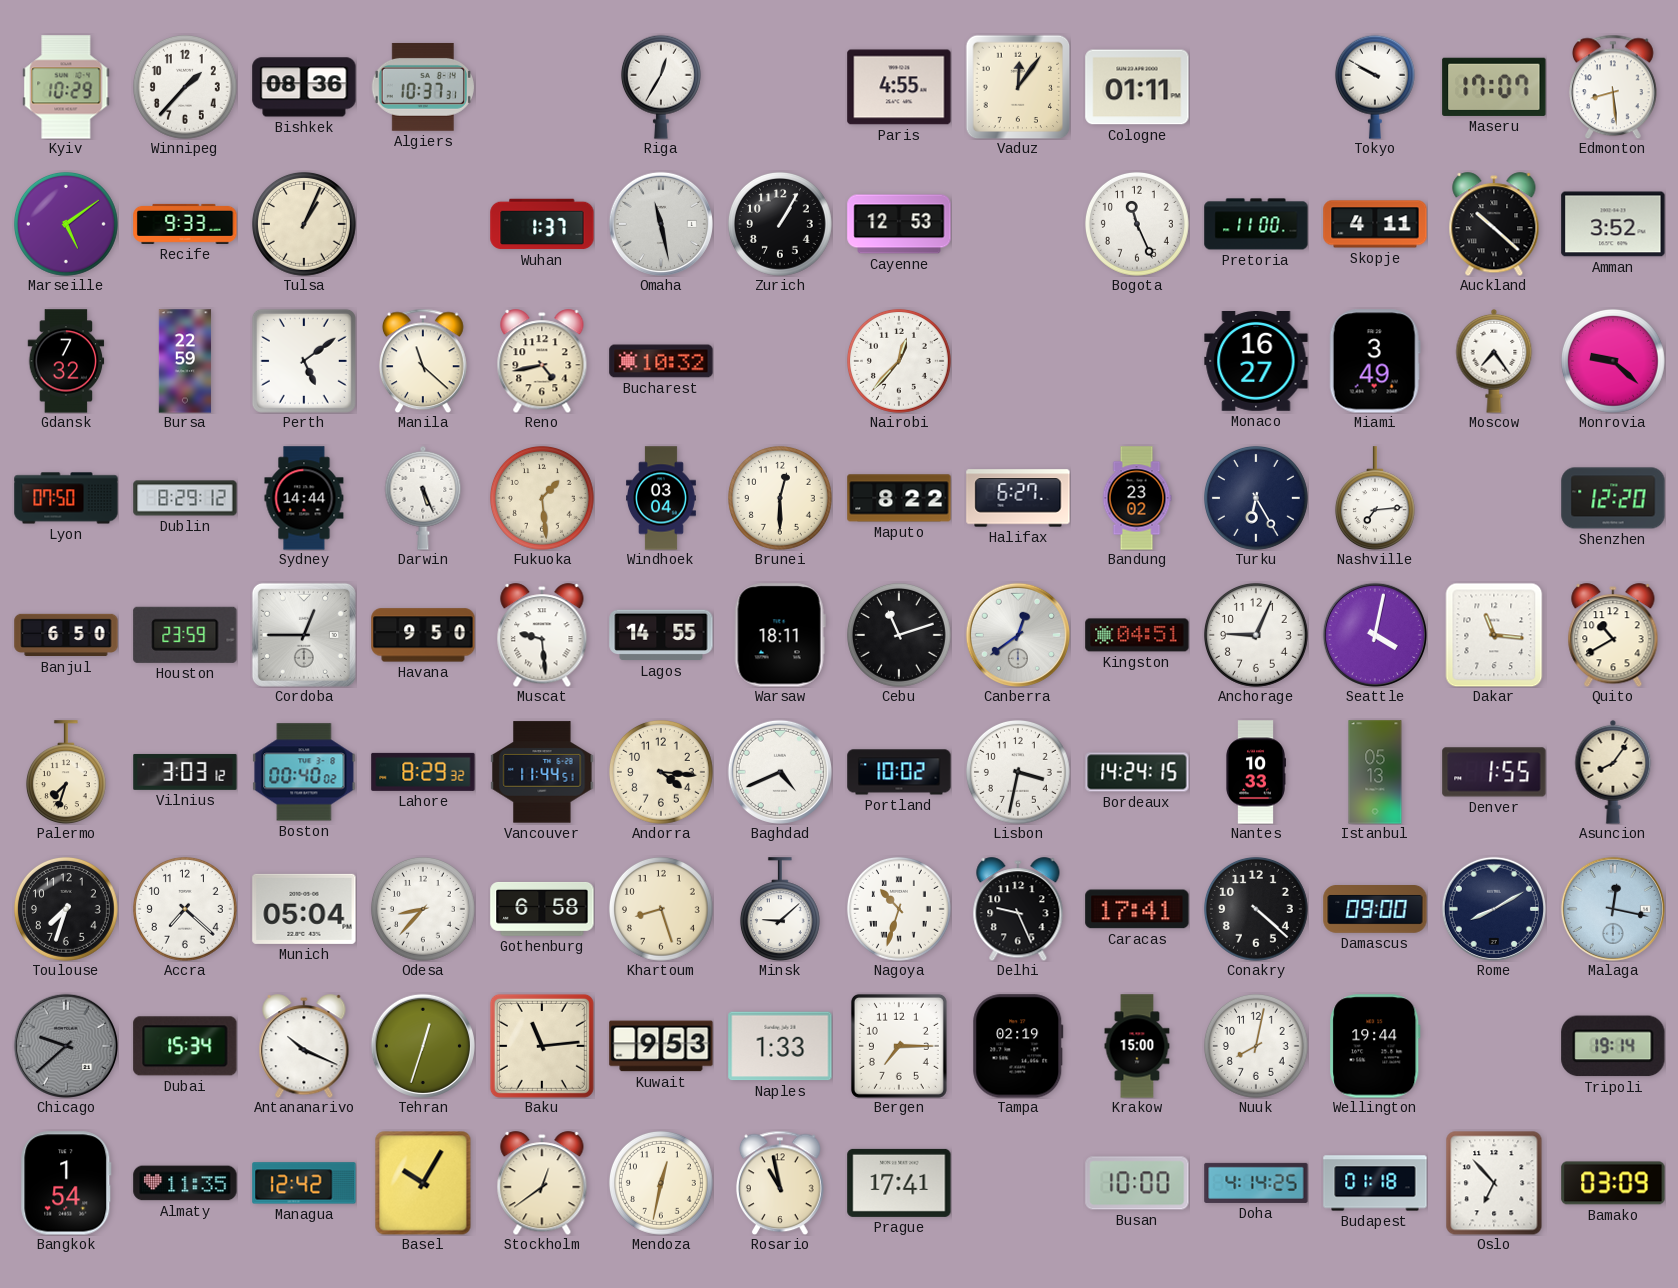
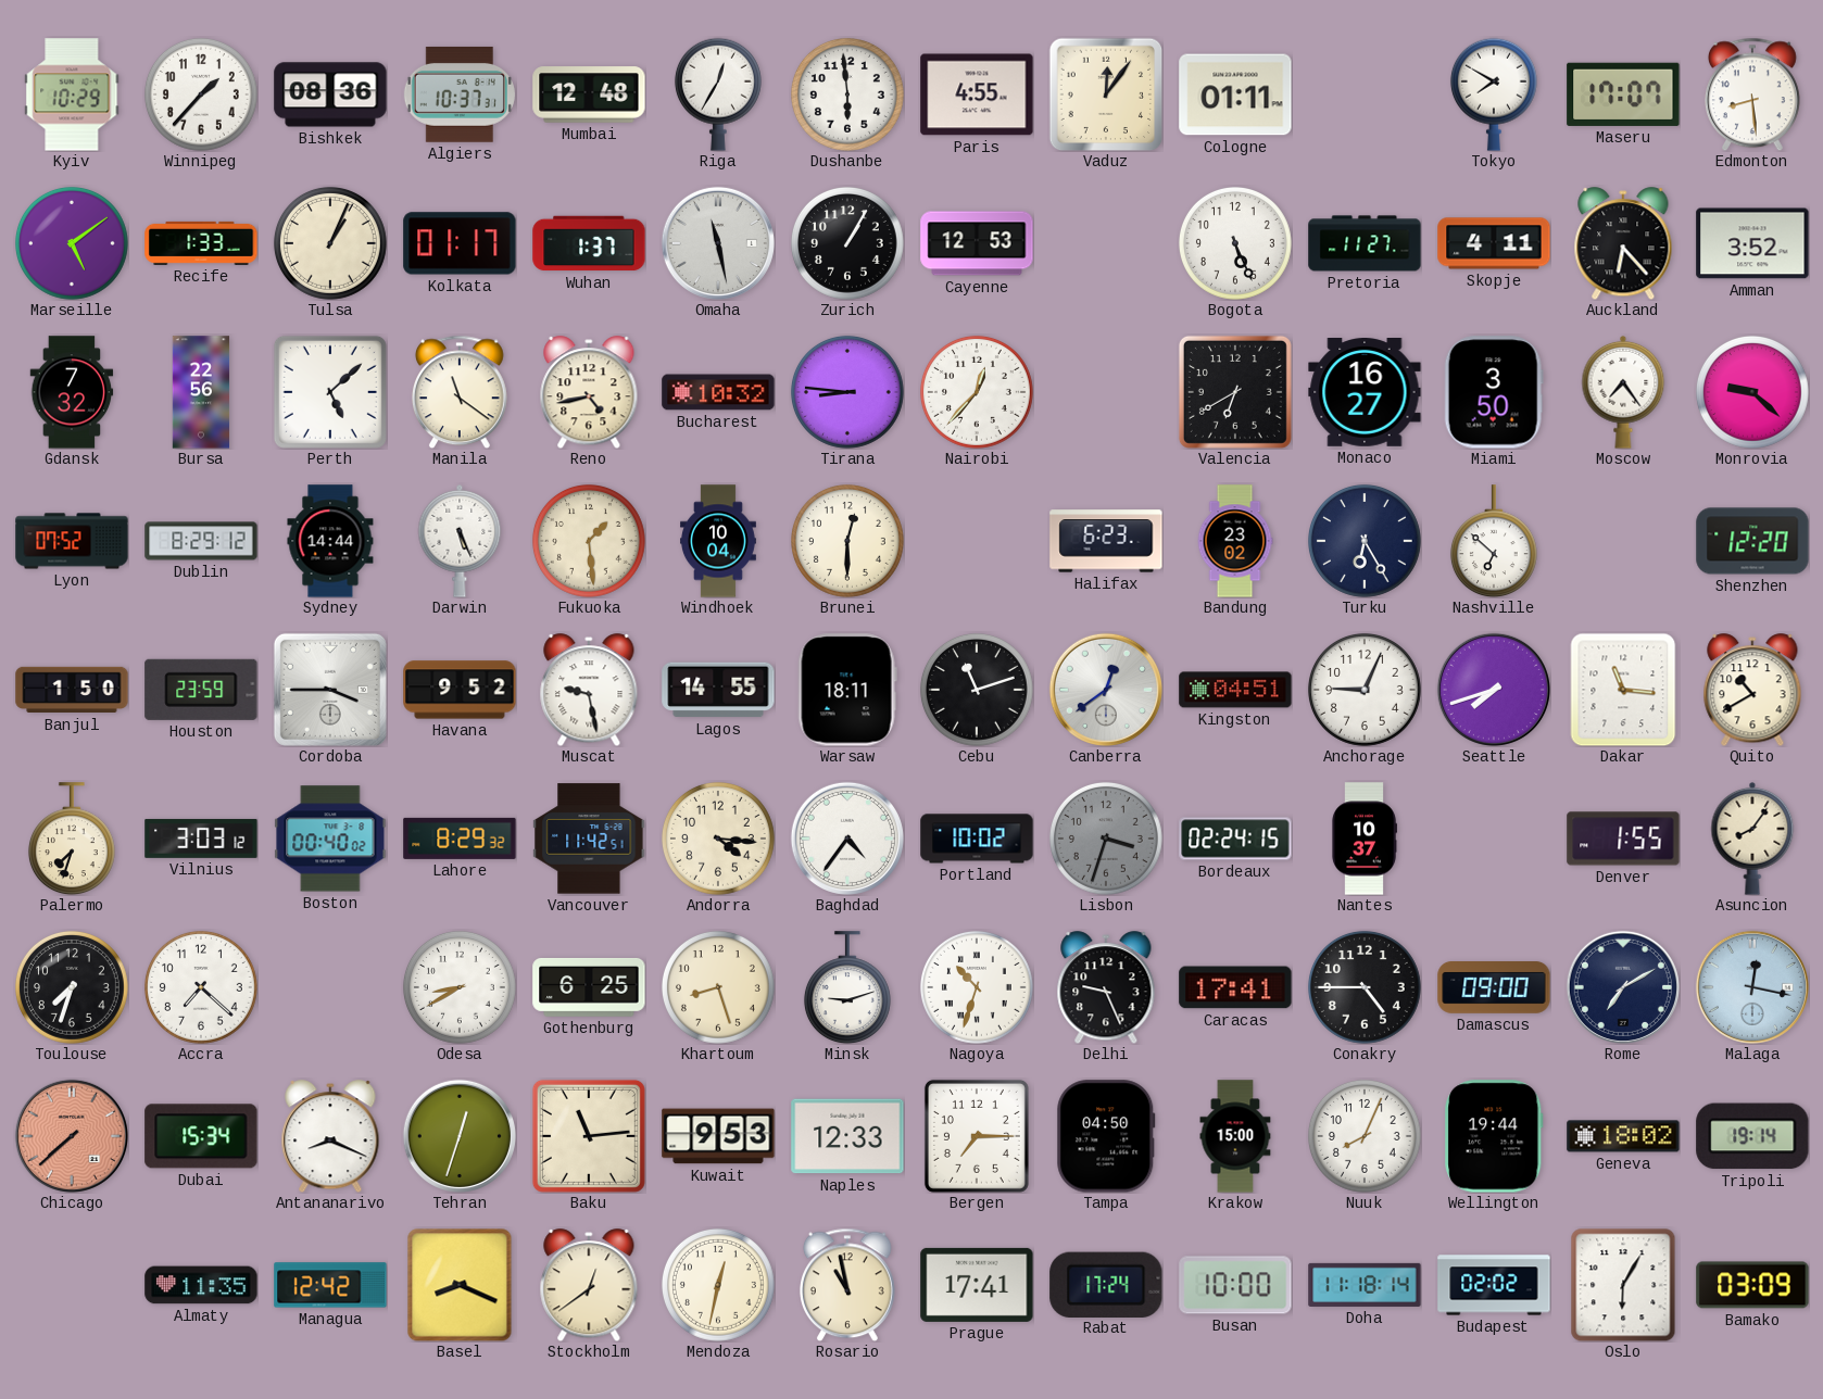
Mumbai: none -> 12:48
Dushanbe: none -> 5:59
Tokyo: 9:50 -> 7:50
Recife: 9:33 -> 1:33
Kolkata: none -> 01:17
Bogota: 11:26 -> 5:26
Pretoria: 11:00 -> 11:27
Auckland: 10:22 -> 6:23
Bursa: 22:59 -> 22:56
Perth: 5:09 -> 5:08
Manila: 11:22 -> 11:21
Tirana: none -> 8:46
Valencia: none -> 6:40
Miami: 3:49 -> 3:50
Lyon: 07:50 -> 07:52
Windhoek: 03:04 -> 10:04
Maputo: 8:22 -> none
Halifax: 6:27 -> 6:23
Nashville: 7:14 -> 6:52
Banjul: 6:50 -> 1:50
Cordoba: 12:45 -> 3:45
Havana: 9:50 -> 9:52
Muscat: 9:29 -> 9:28
Seattle: 4:02 -> 7:42
Vancouver: 11:44 -> 11:42
Baghdad: 4:41 -> 4:36
Lisbon: 3:32 -> 3:33
Lisbon dial: white -> grey
Bordeaux: 14:24 -> 02:24
Nantes: 10:33 -> 10:37
Istanbul: 05:13 -> none
Munich: 05:04 -> none
Odesa: 8:37 -> 8:40
Gothenburg: 6:58 -> 6:25
Minsk: 9:08 -> 9:12
Conakry: 4:22 -> 4:45
Rome: 8:10 -> 7:10
Chicago: 9:38 -> 7:38
Chicago dial: grey -> salmon
Antananarivo: 10:19 -> 8:19
Naples: 1:33 -> 12:33
Tampa: 02:19 -> 04:50
Nuuk: 8:02 -> 8:04
Geneva: none -> 18:02
Bangkok: 1:54 -> none
Basel: 10:05 -> 8:19
Rabat: none -> 17:24
Doha: 4:14 -> 11:18
Budapest: 01:18 -> 02:02
Oslo: 6:53 -> 6:05
